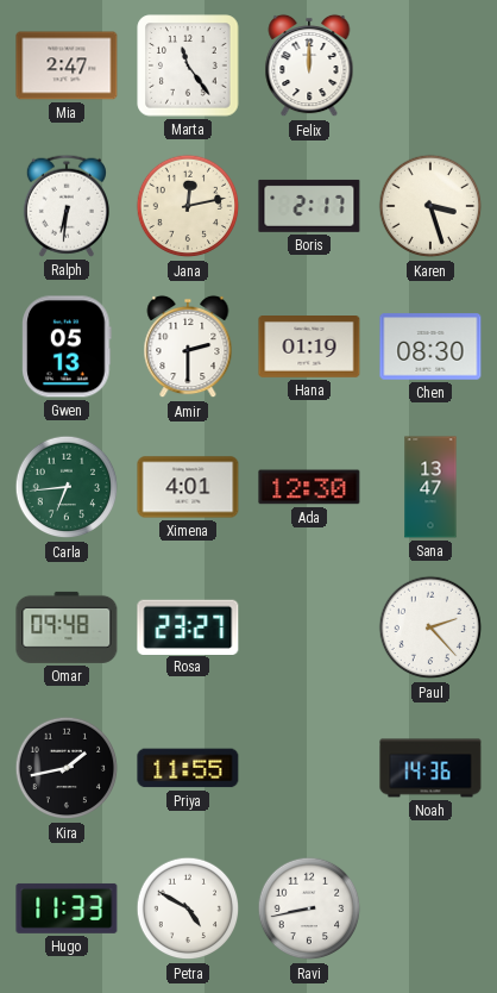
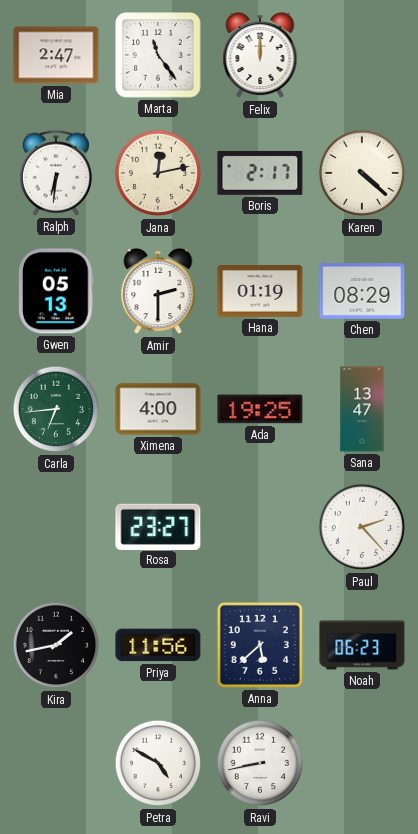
Karen: 3:27 -> 4:22
Chen: 08:30 -> 08:29
Ximena: 4:01 -> 4:00
Ada: 12:30 -> 19:25
Omar: 09:48 -> none
Priya: 11:55 -> 11:56
Anna: none -> 5:38
Noah: 14:36 -> 06:23
Hugo: 11:33 -> none
